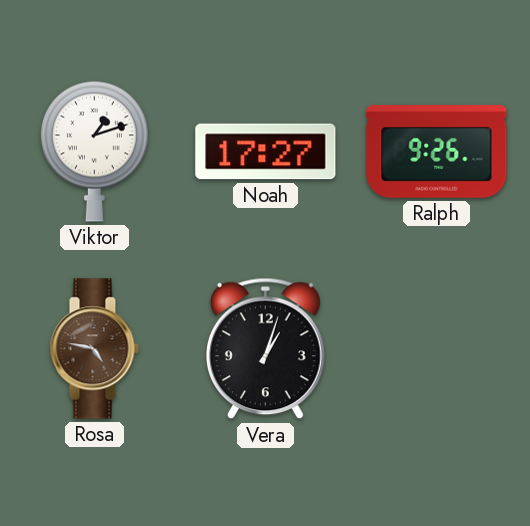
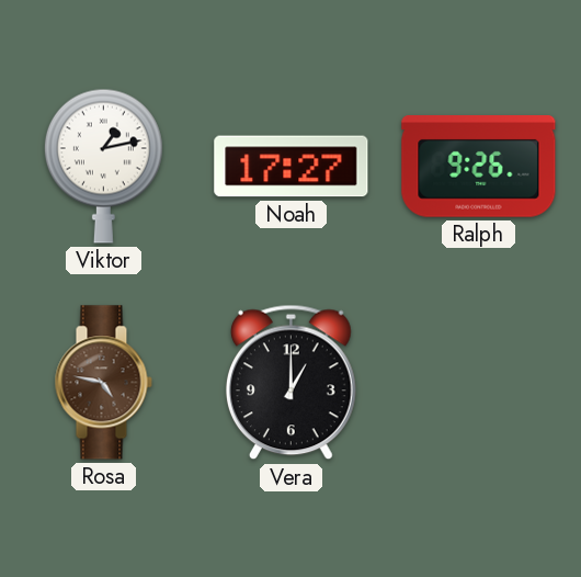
Viktor: 1:12 -> 1:13
Vera: 1:03 -> 1:00
